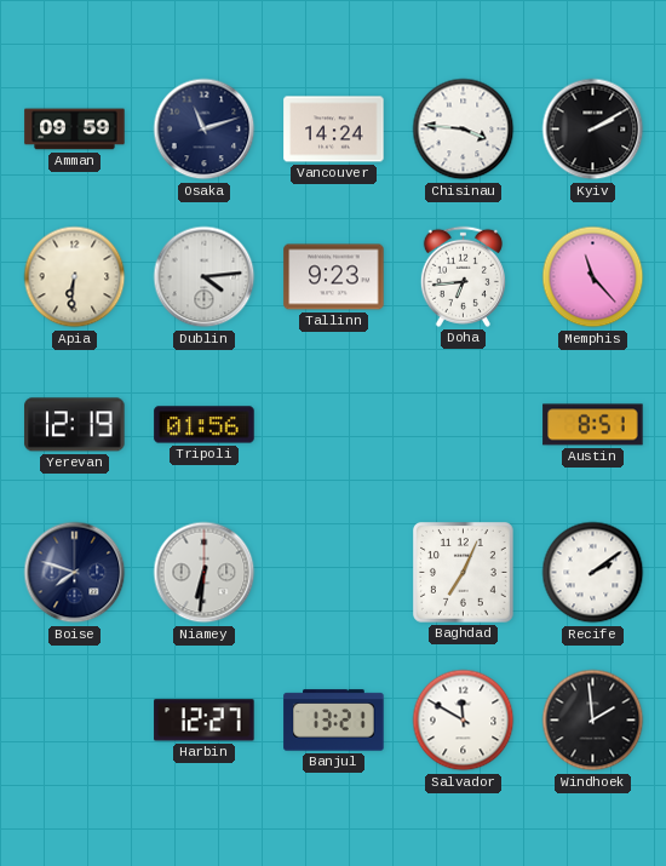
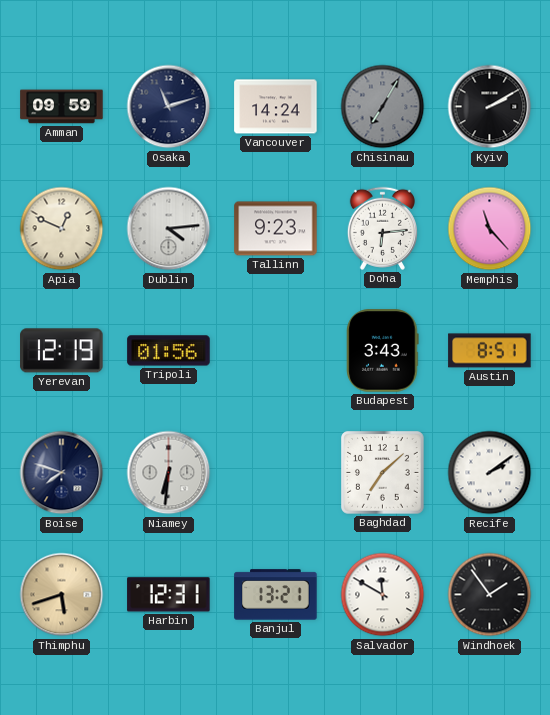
Chisinau: 3:46 -> 7:05
Chisinau dial: white -> grey
Apia: 6:31 -> 12:49
Doha: 6:44 -> 6:14
Budapest: none -> 3:43
Baghdad: 7:04 -> 7:08
Thimphu: none -> 5:42
Harbin: 12:27 -> 12:31
Windhoek: 1:59 -> 1:54
